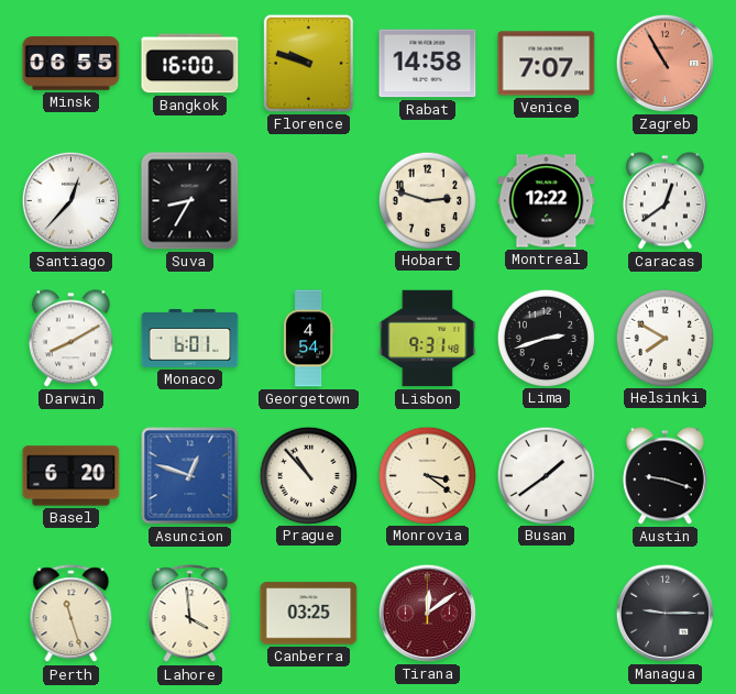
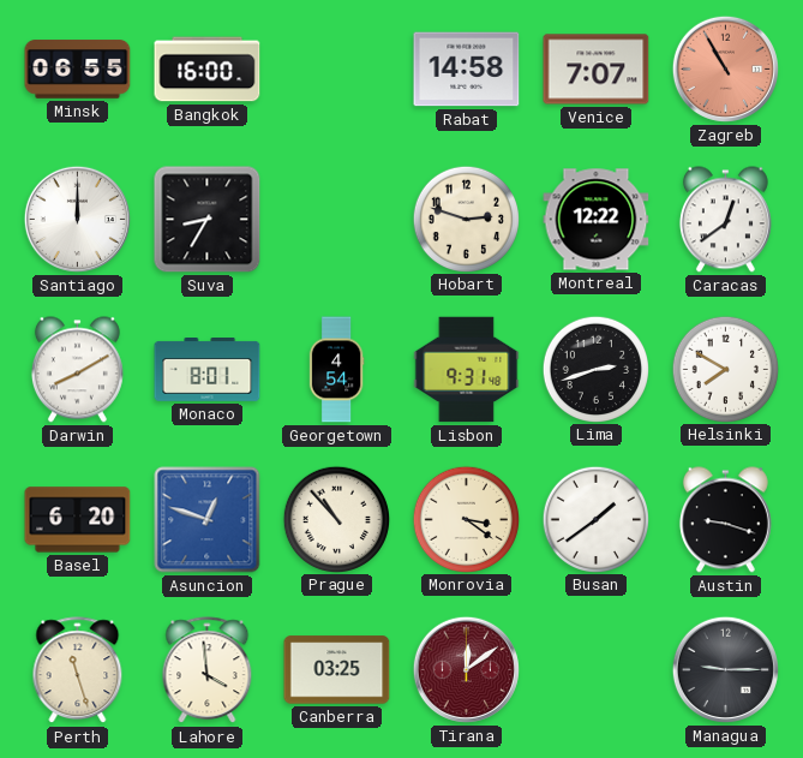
Florence: 9:48 -> none
Santiago: 12:37 -> 12:00
Monaco: 6:01 -> 8:01
